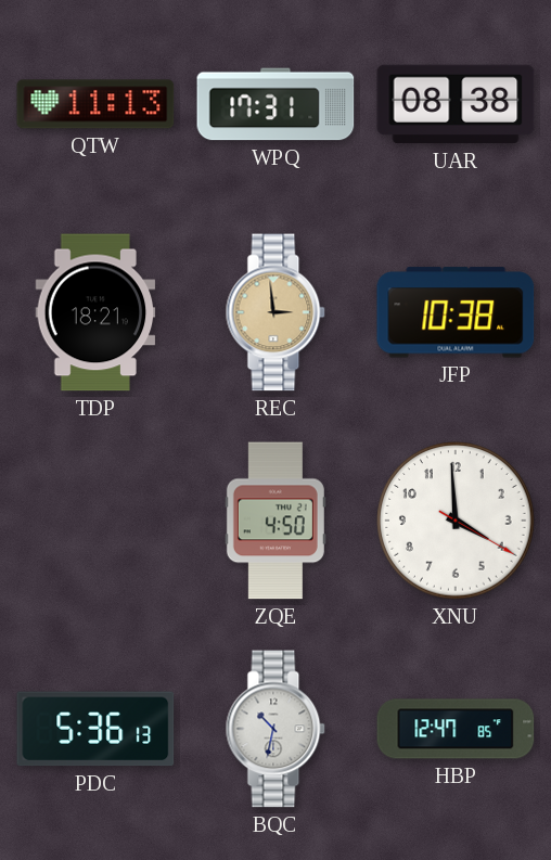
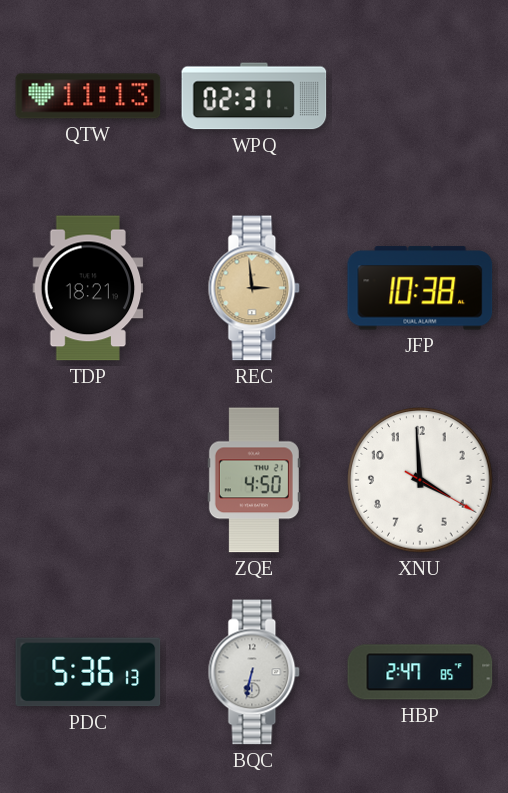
WPQ: 17:31 -> 02:31
UAR: 08:38 -> none
BQC: 10:32 -> 6:32
HBP: 12:47 -> 2:47
